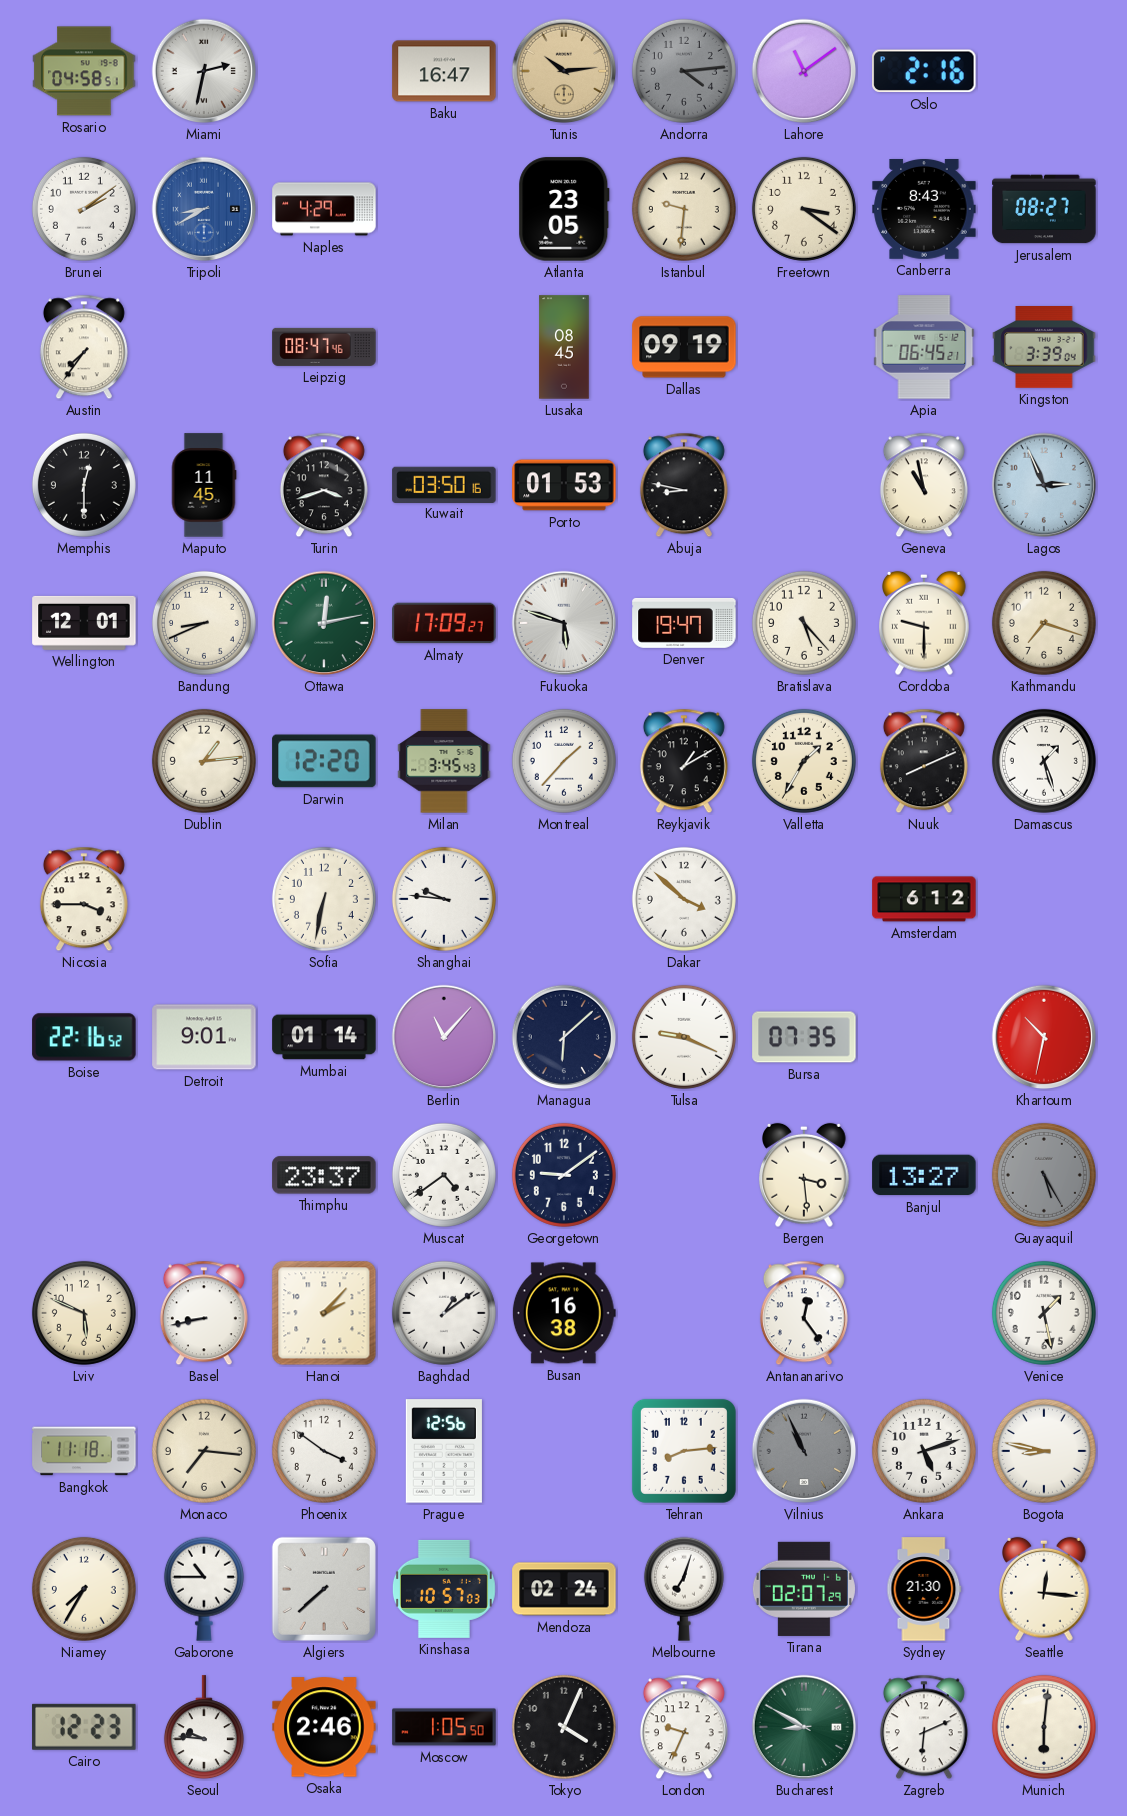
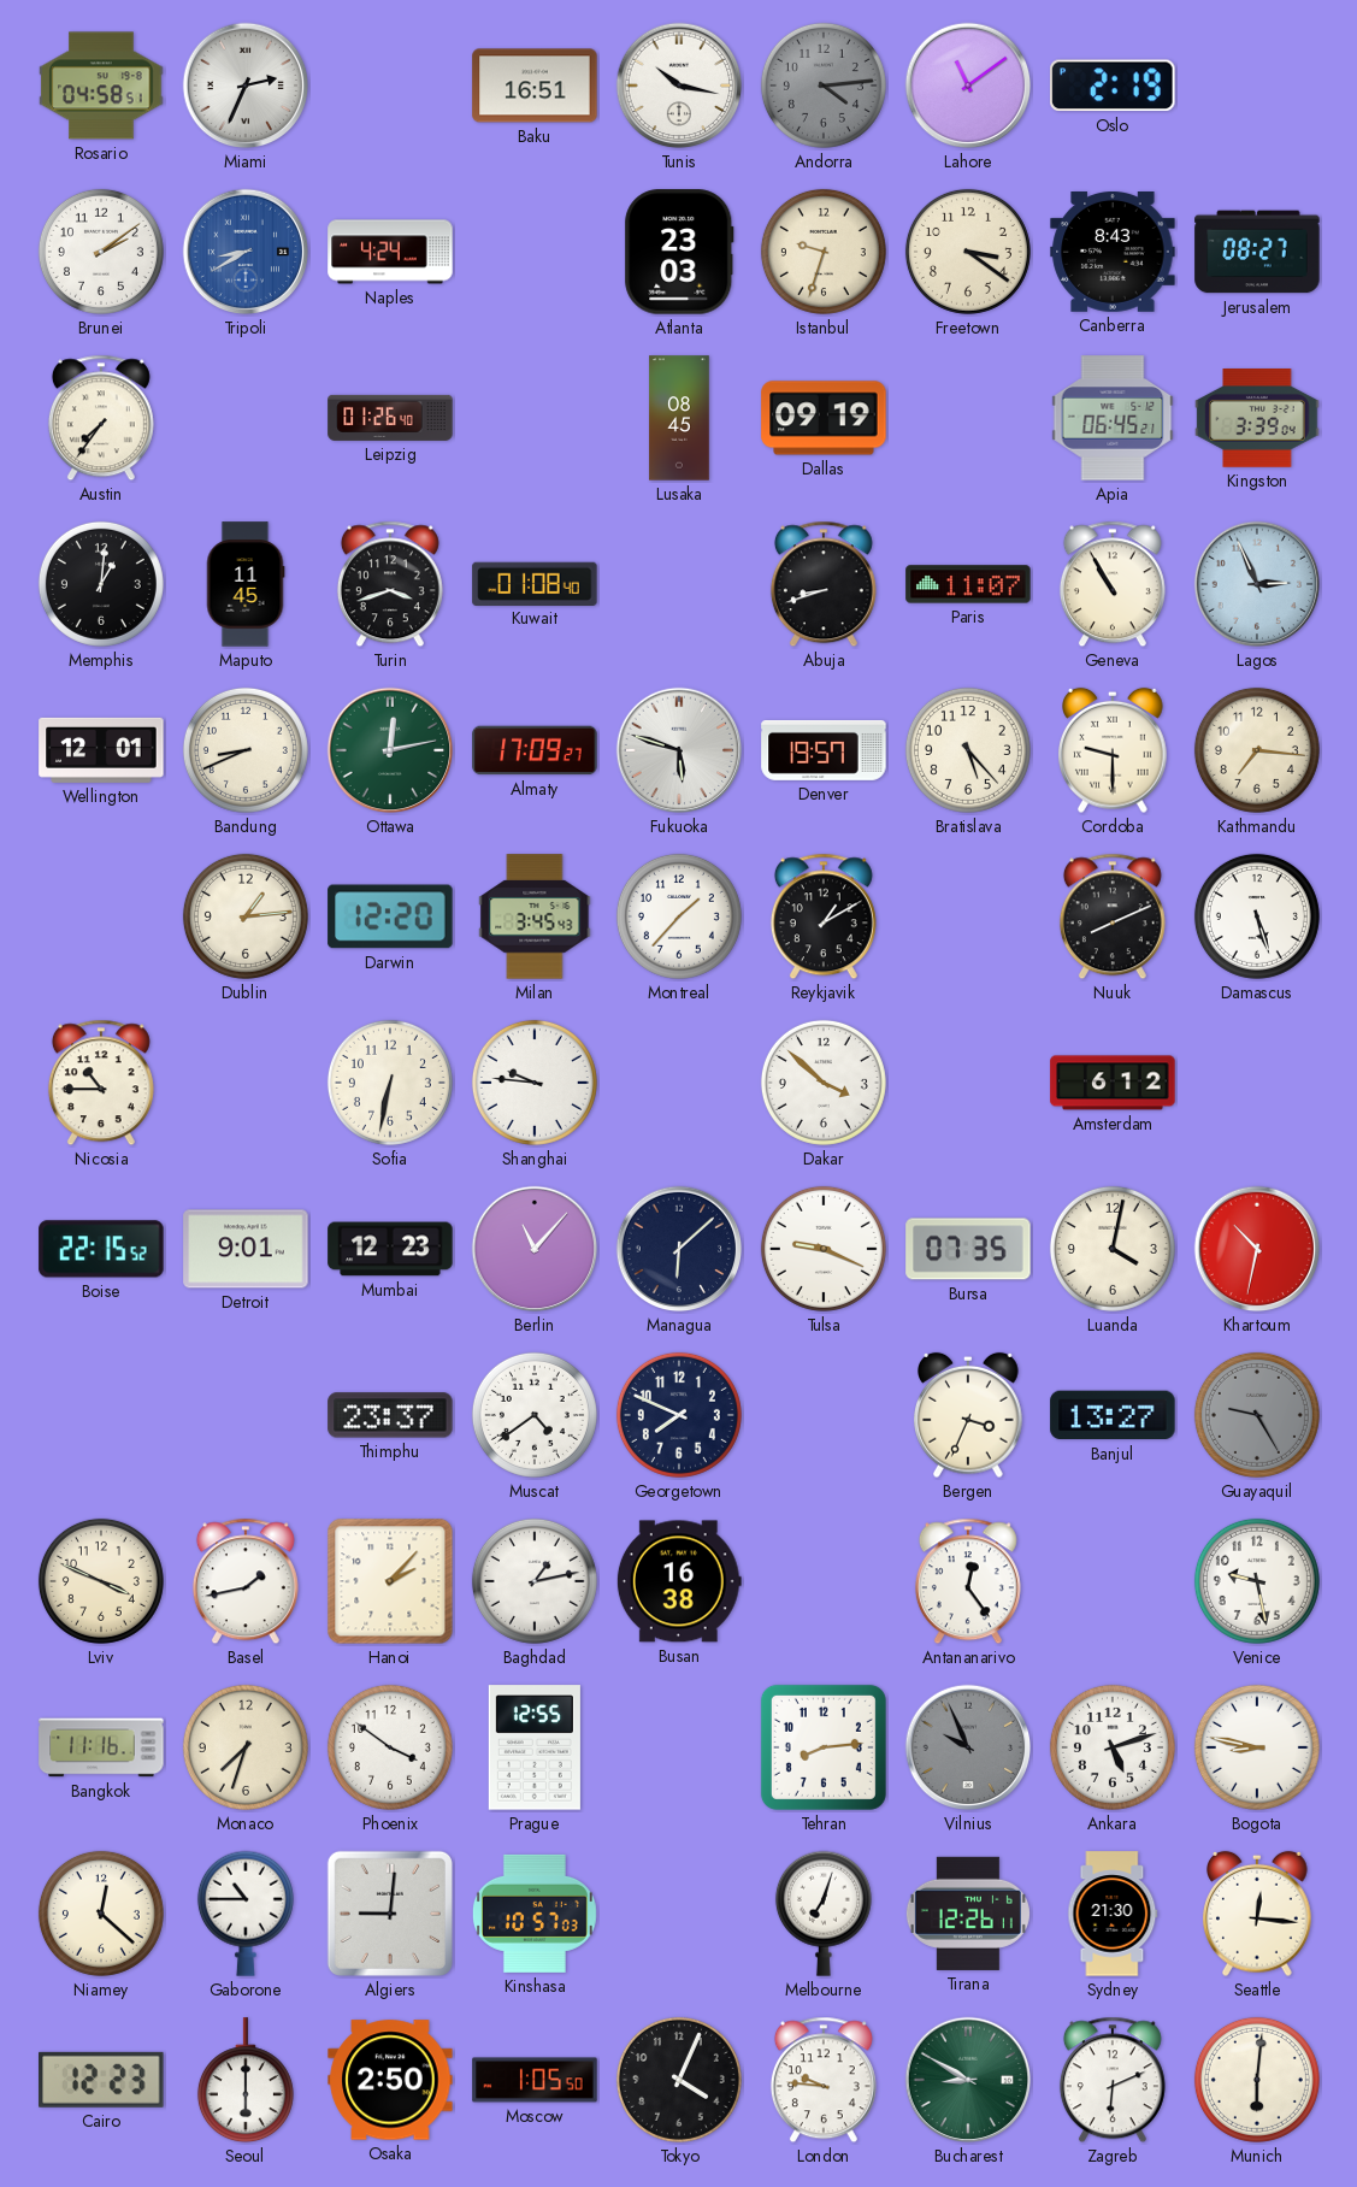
Miami: 2:32 -> 2:34
Baku: 16:47 -> 16:51
Tunis: 10:14 -> 10:17
Tunis dial: champagne -> white
Oslo: 2:16 -> 2:19
Naples: 4:29 -> 4:24
Atlanta: 23:05 -> 23:03
Istanbul: 9:31 -> 9:33
Leipzig: 08:47 -> 01:26
Memphis: 12:30 -> 1:01
Kuwait: 03:50 -> 01:08
Porto: 01:53 -> none
Abuja: 8:47 -> 8:42
Paris: none -> 11:07
Geneva: 10:58 -> 10:55
Denver: 19:47 -> 19:57
Kathmandu: 7:18 -> 7:16
Valletta: 1:35 -> none
Damascus: 1:27 -> 5:27
Nicosia: 3:45 -> 10:45
Boise: 22:16 -> 22:15
Mumbai: 01:14 -> 12:23
Luanda: none -> 4:02
Georgetown: 9:09 -> 7:49
Bergen: 3:29 -> 3:34
Guayaquil: 5:25 -> 9:25
Lviv: 5:49 -> 3:49
Basel: 8:43 -> 1:43
Baghdad: 1:09 -> 1:13
Venice: 1:28 -> 9:28
Bangkok: 11:18 -> 11:16
Monaco: 7:16 -> 7:33
Prague: 12:56 -> 12:55
Vilnius: 10:56 -> 9:56
Niamey: 7:35 -> 12:22
Algiers: 7:38 -> 9:01
Mendoza: 02:24 -> none
Tirana: 02:07 -> 12:26
Seoul: 9:46 -> 6:00
Osaka: 2:46 -> 2:50
London: 9:34 -> 9:46
